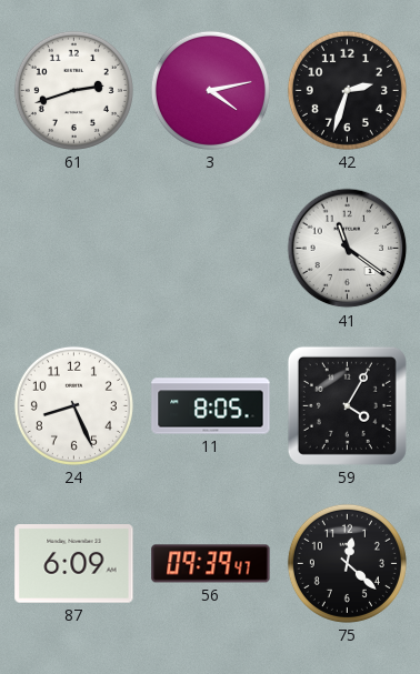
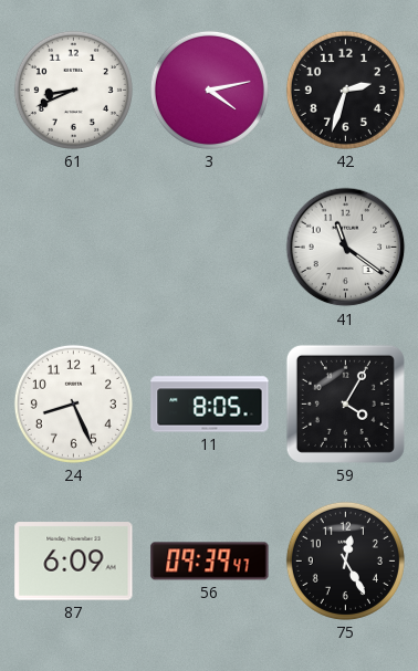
61: 2:42 -> 8:41
75: 12:22 -> 12:25
